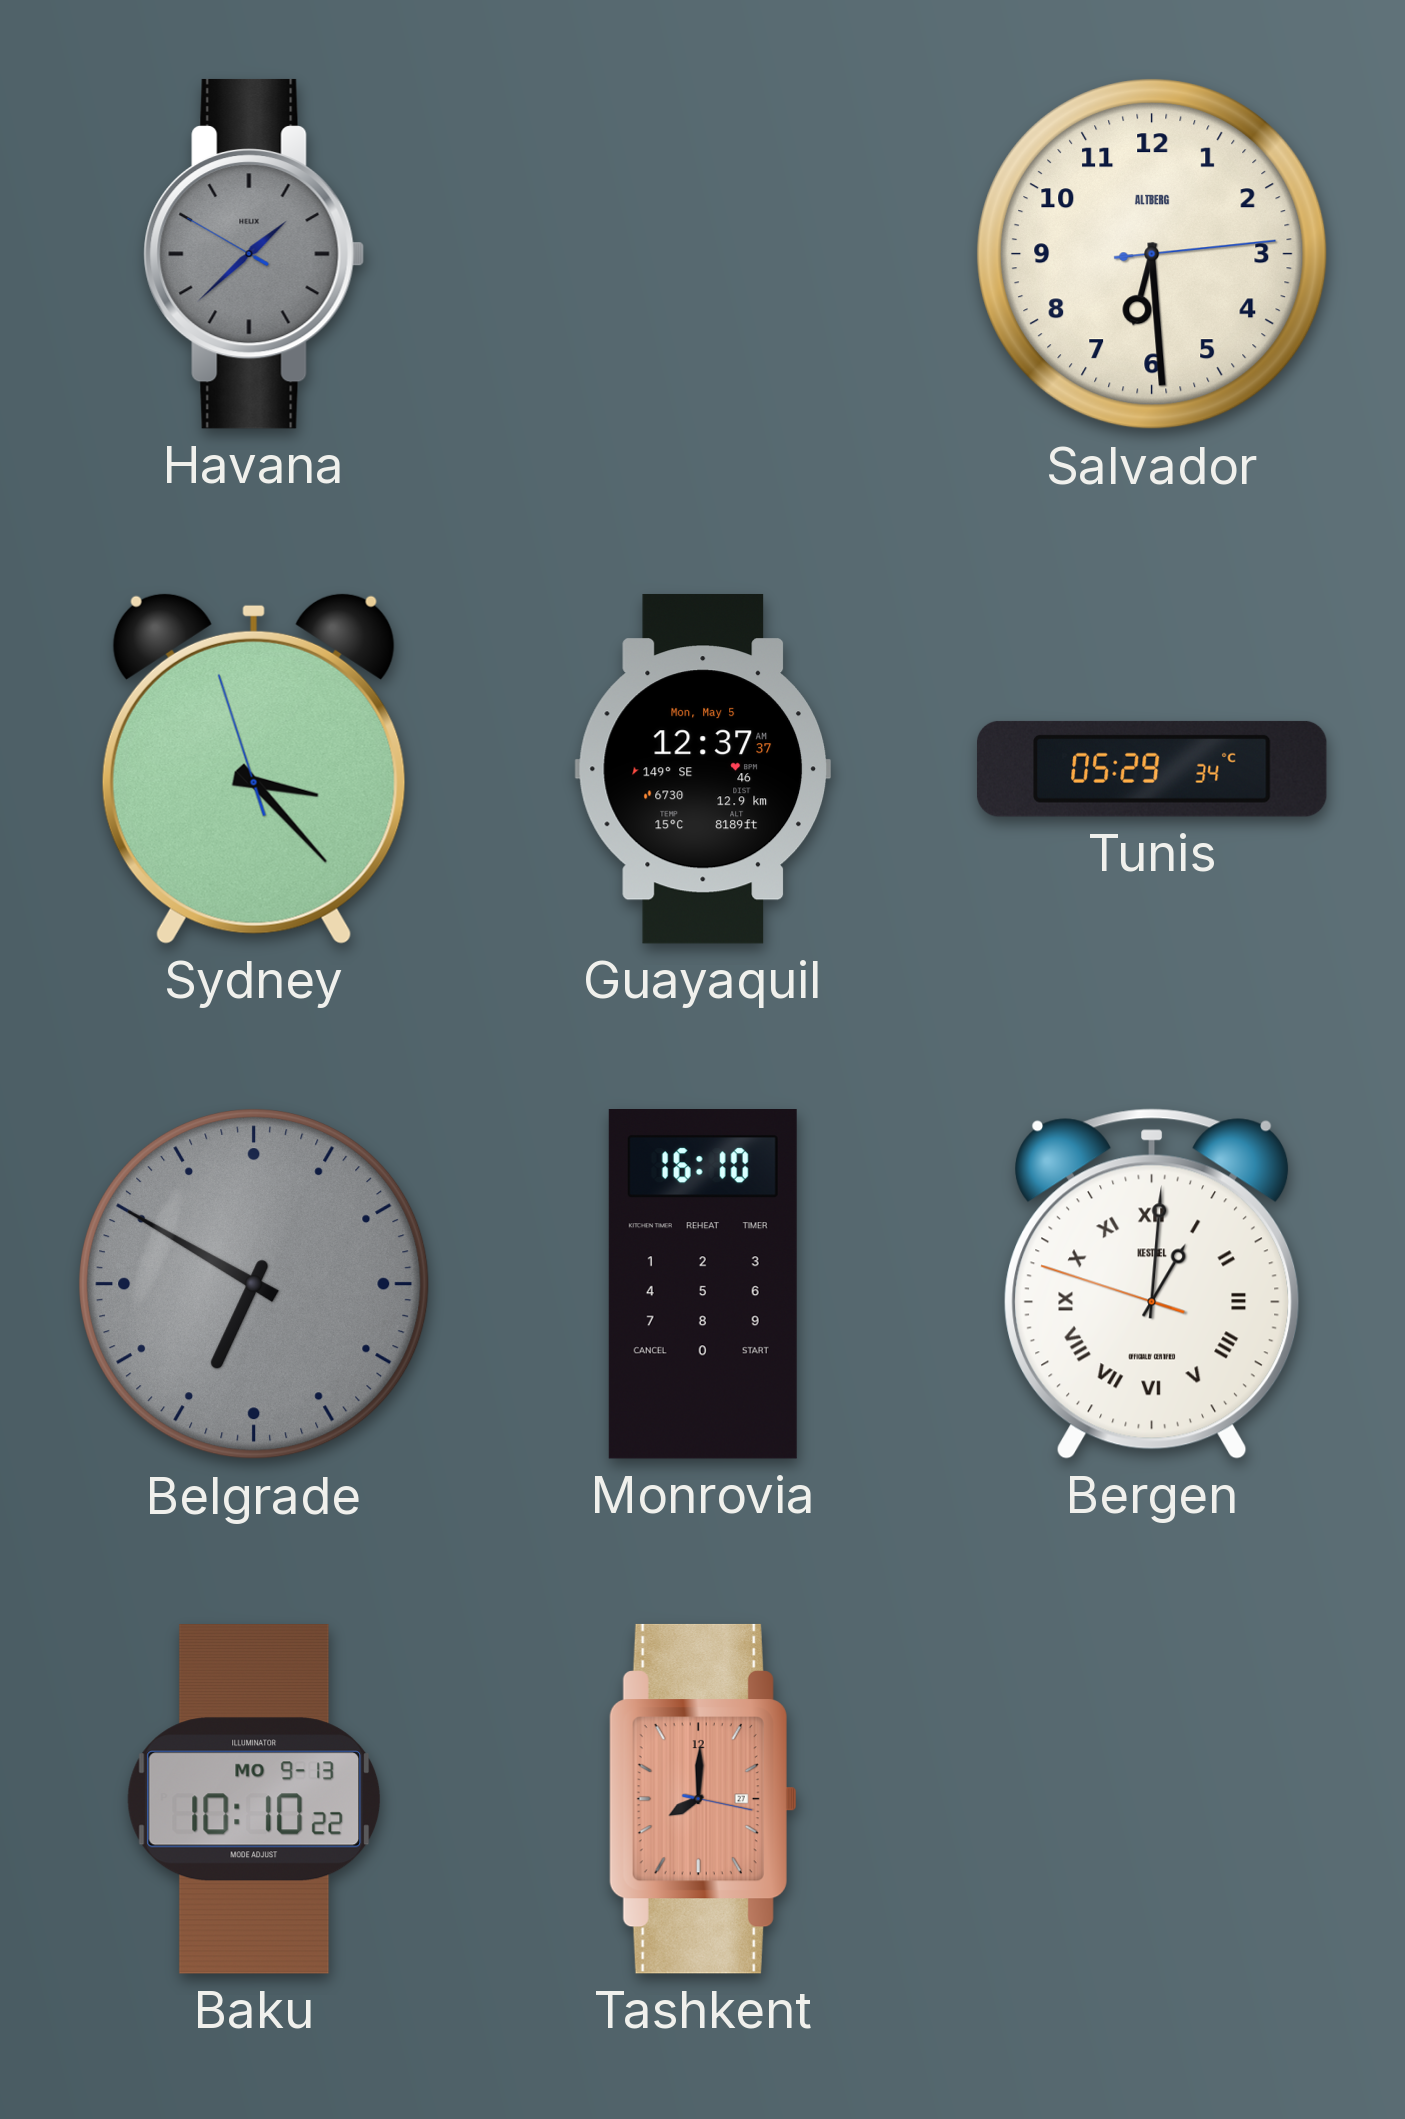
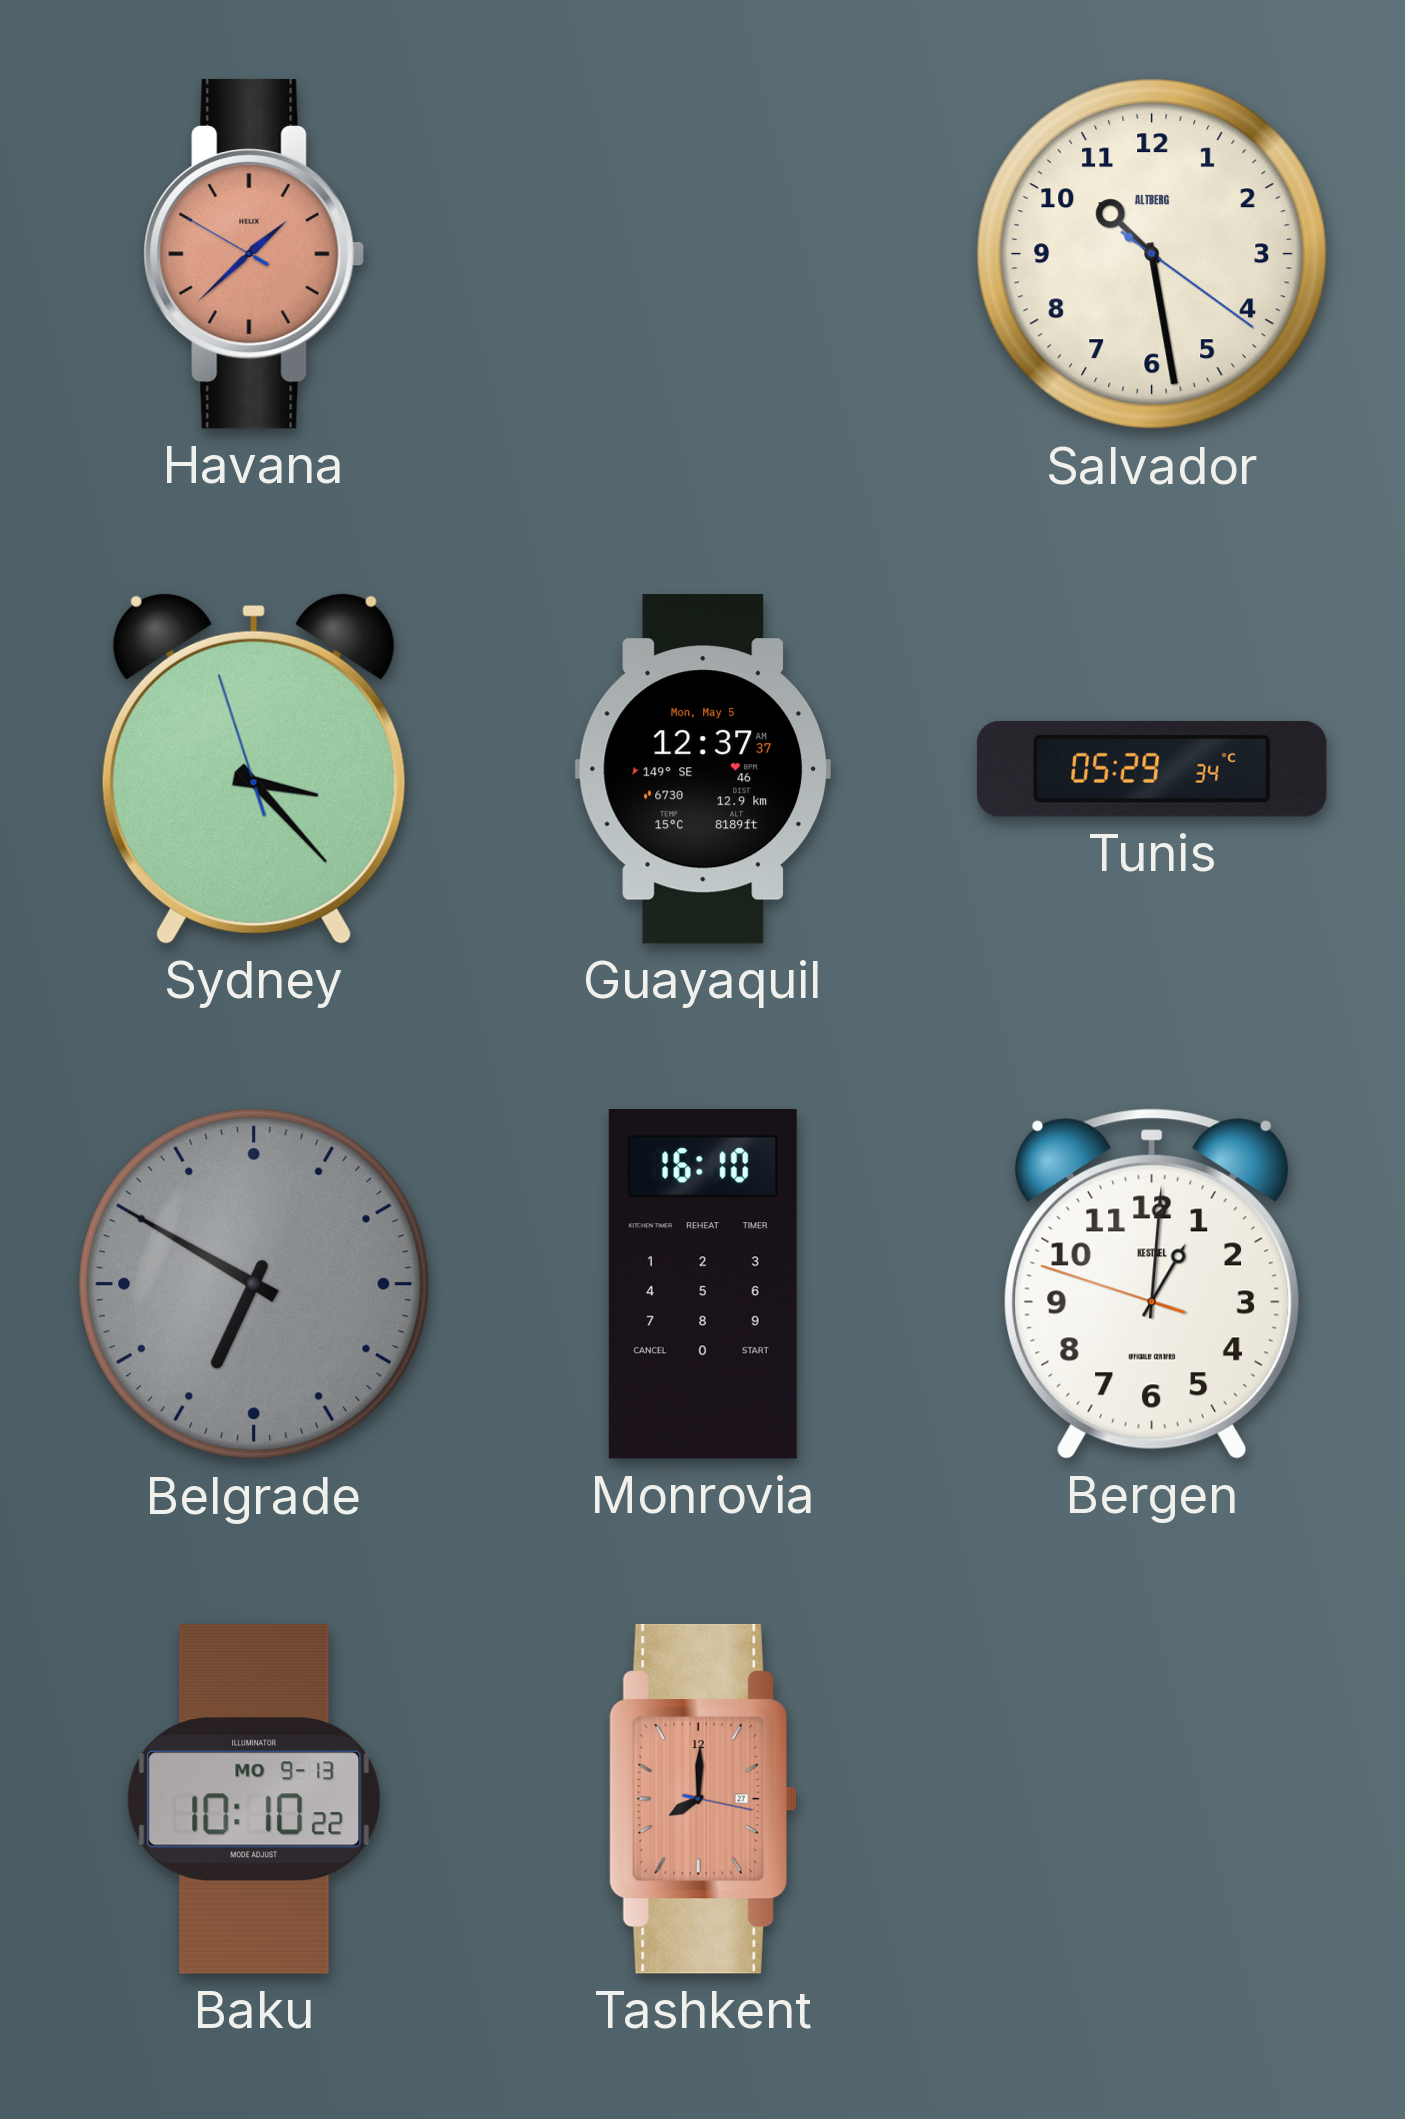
Havana dial: grey -> salmon
Salvador: 6:29 -> 10:28
Bergen numerals: Roman -> Arabic
